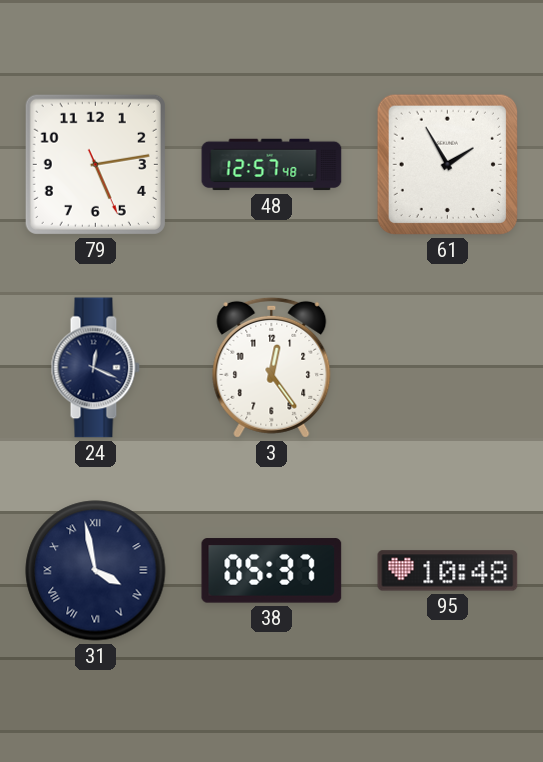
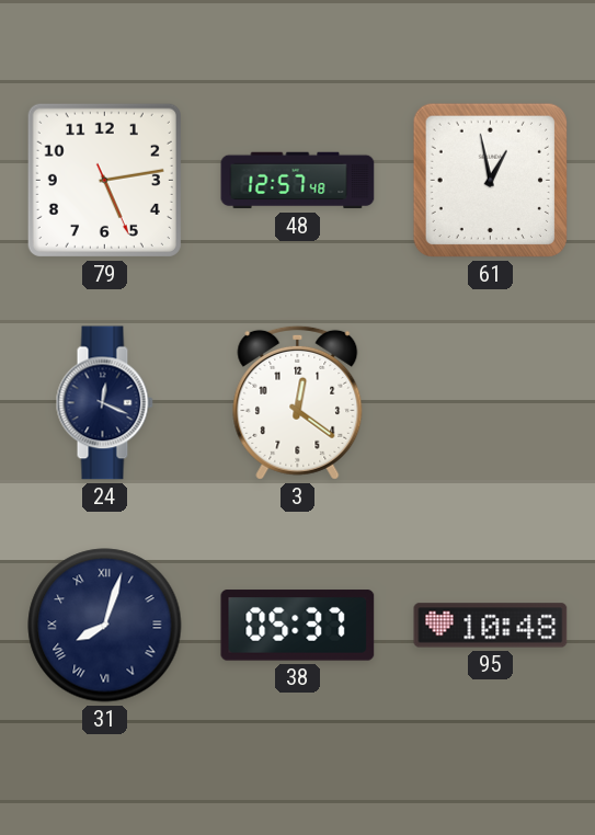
61: 1:55 -> 12:58
3: 12:24 -> 12:21
31: 3:58 -> 8:03
